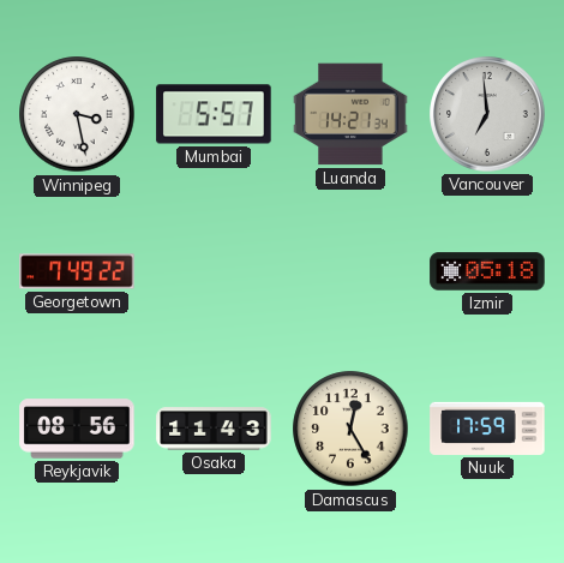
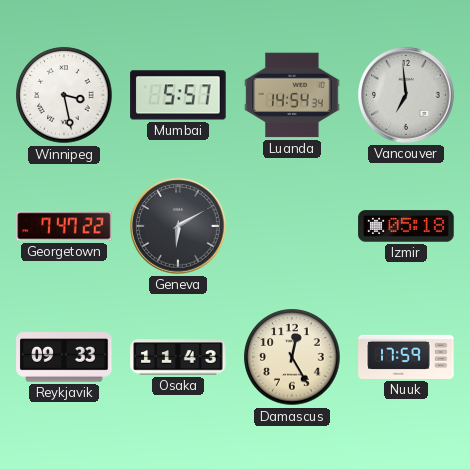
Luanda: 14:21 -> 14:54
Georgetown: 7:49 -> 7:47
Geneva: none -> 6:10
Reykjavik: 08:56 -> 09:33
